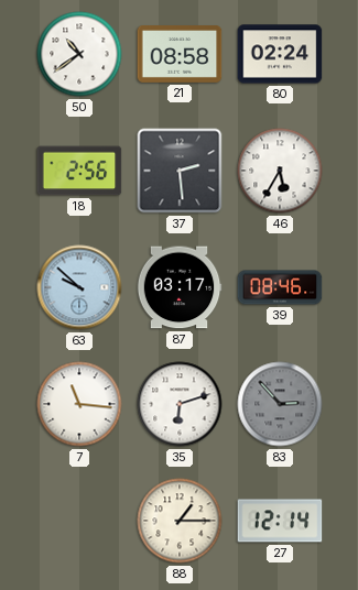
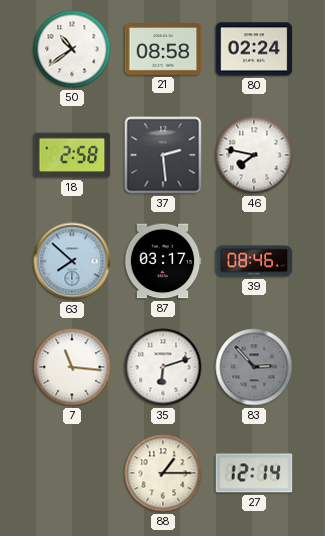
18: 2:56 -> 2:58
46: 5:35 -> 7:47
63: 9:52 -> 7:52
